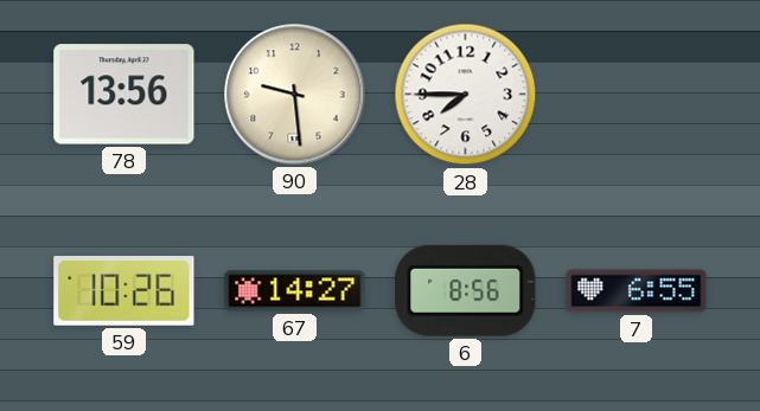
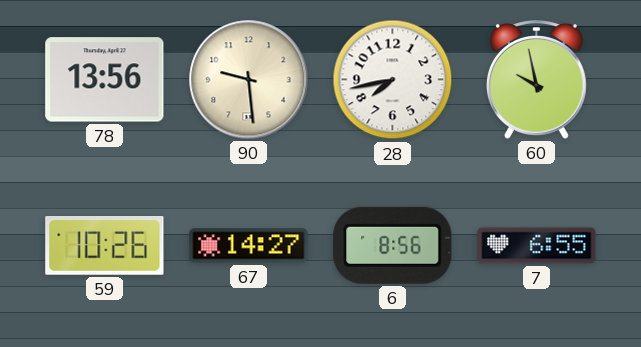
28: 7:45 -> 7:43
60: none -> 9:58
